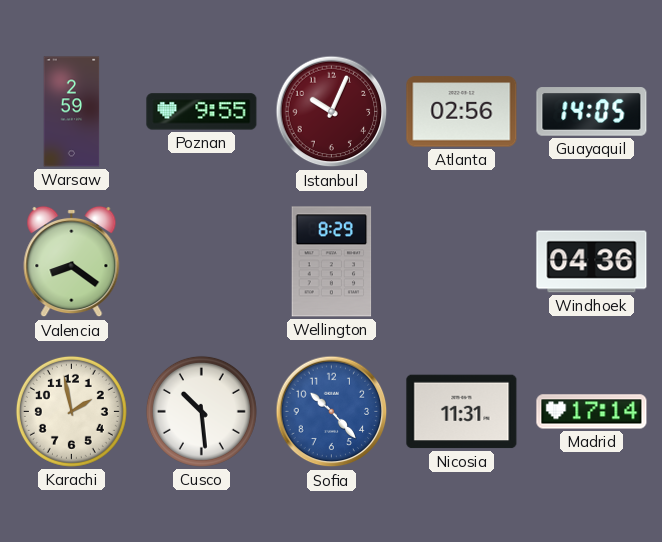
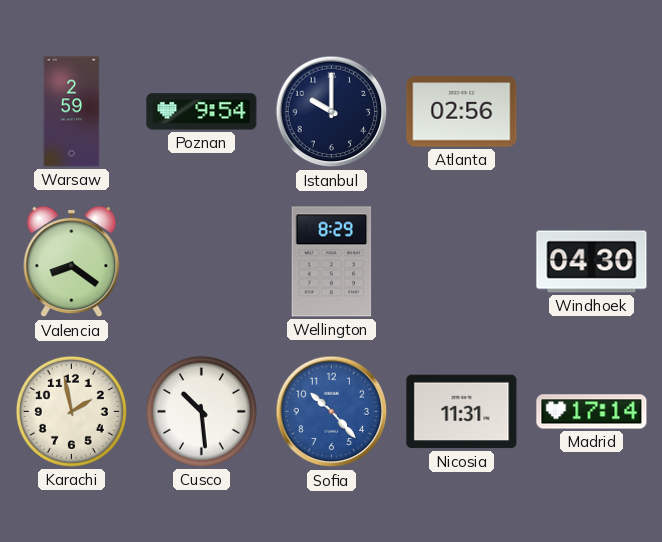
Poznan: 9:55 -> 9:54
Istanbul: 10:04 -> 10:00
Istanbul dial: burgundy -> navy
Guayaquil: 14:05 -> none
Windhoek: 04:36 -> 04:30
